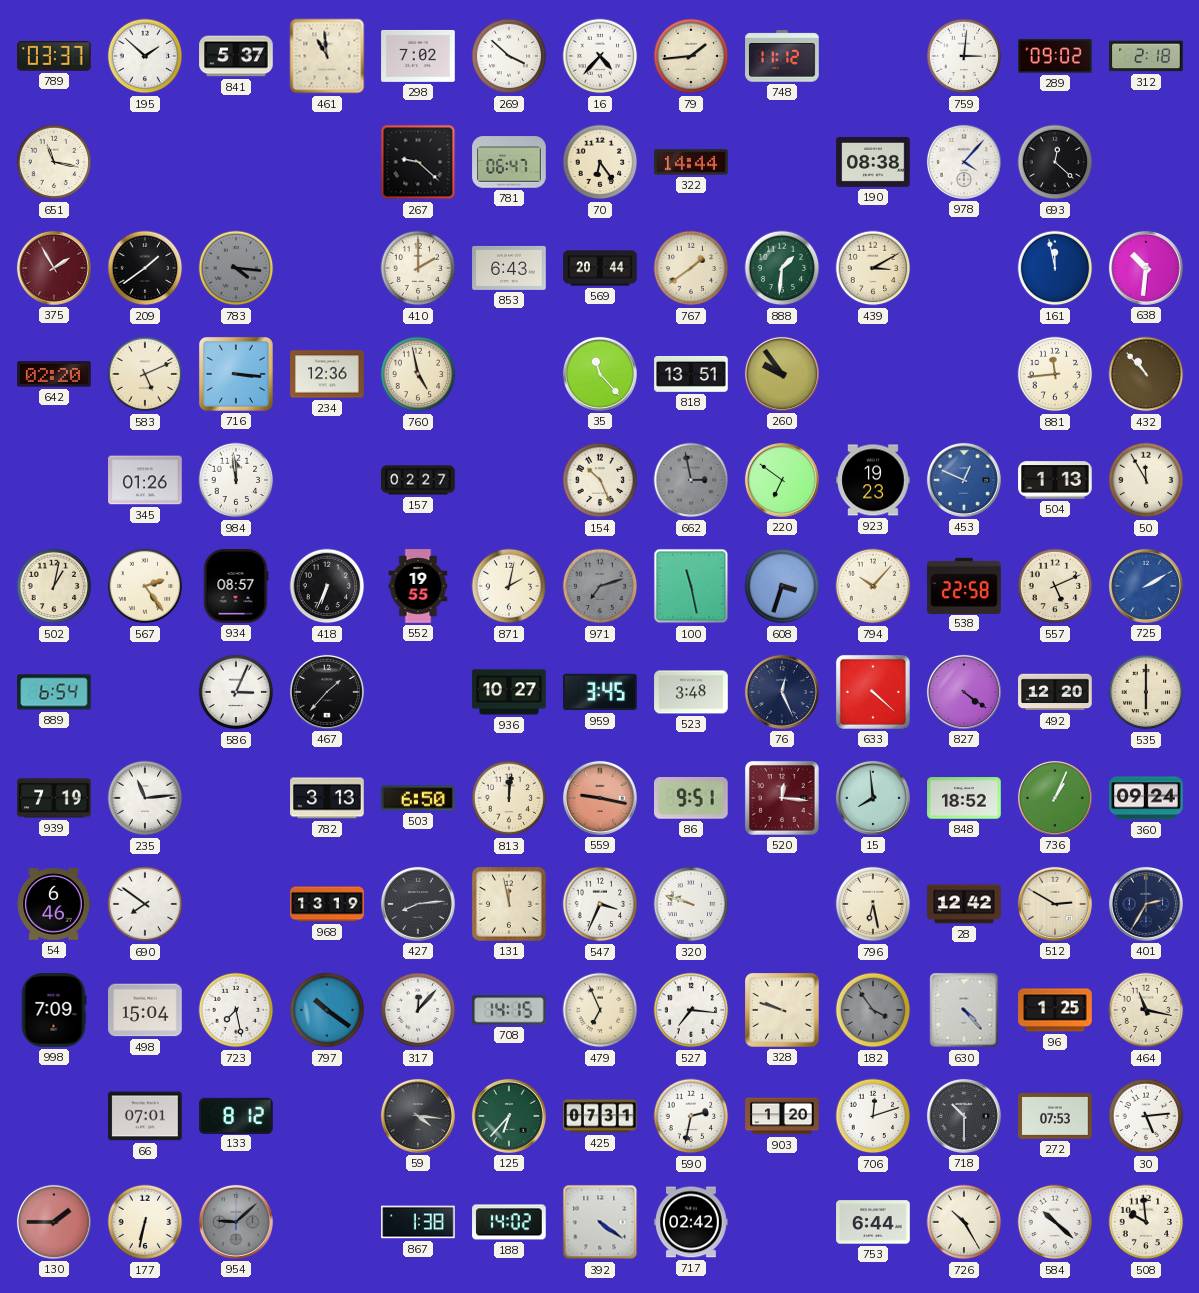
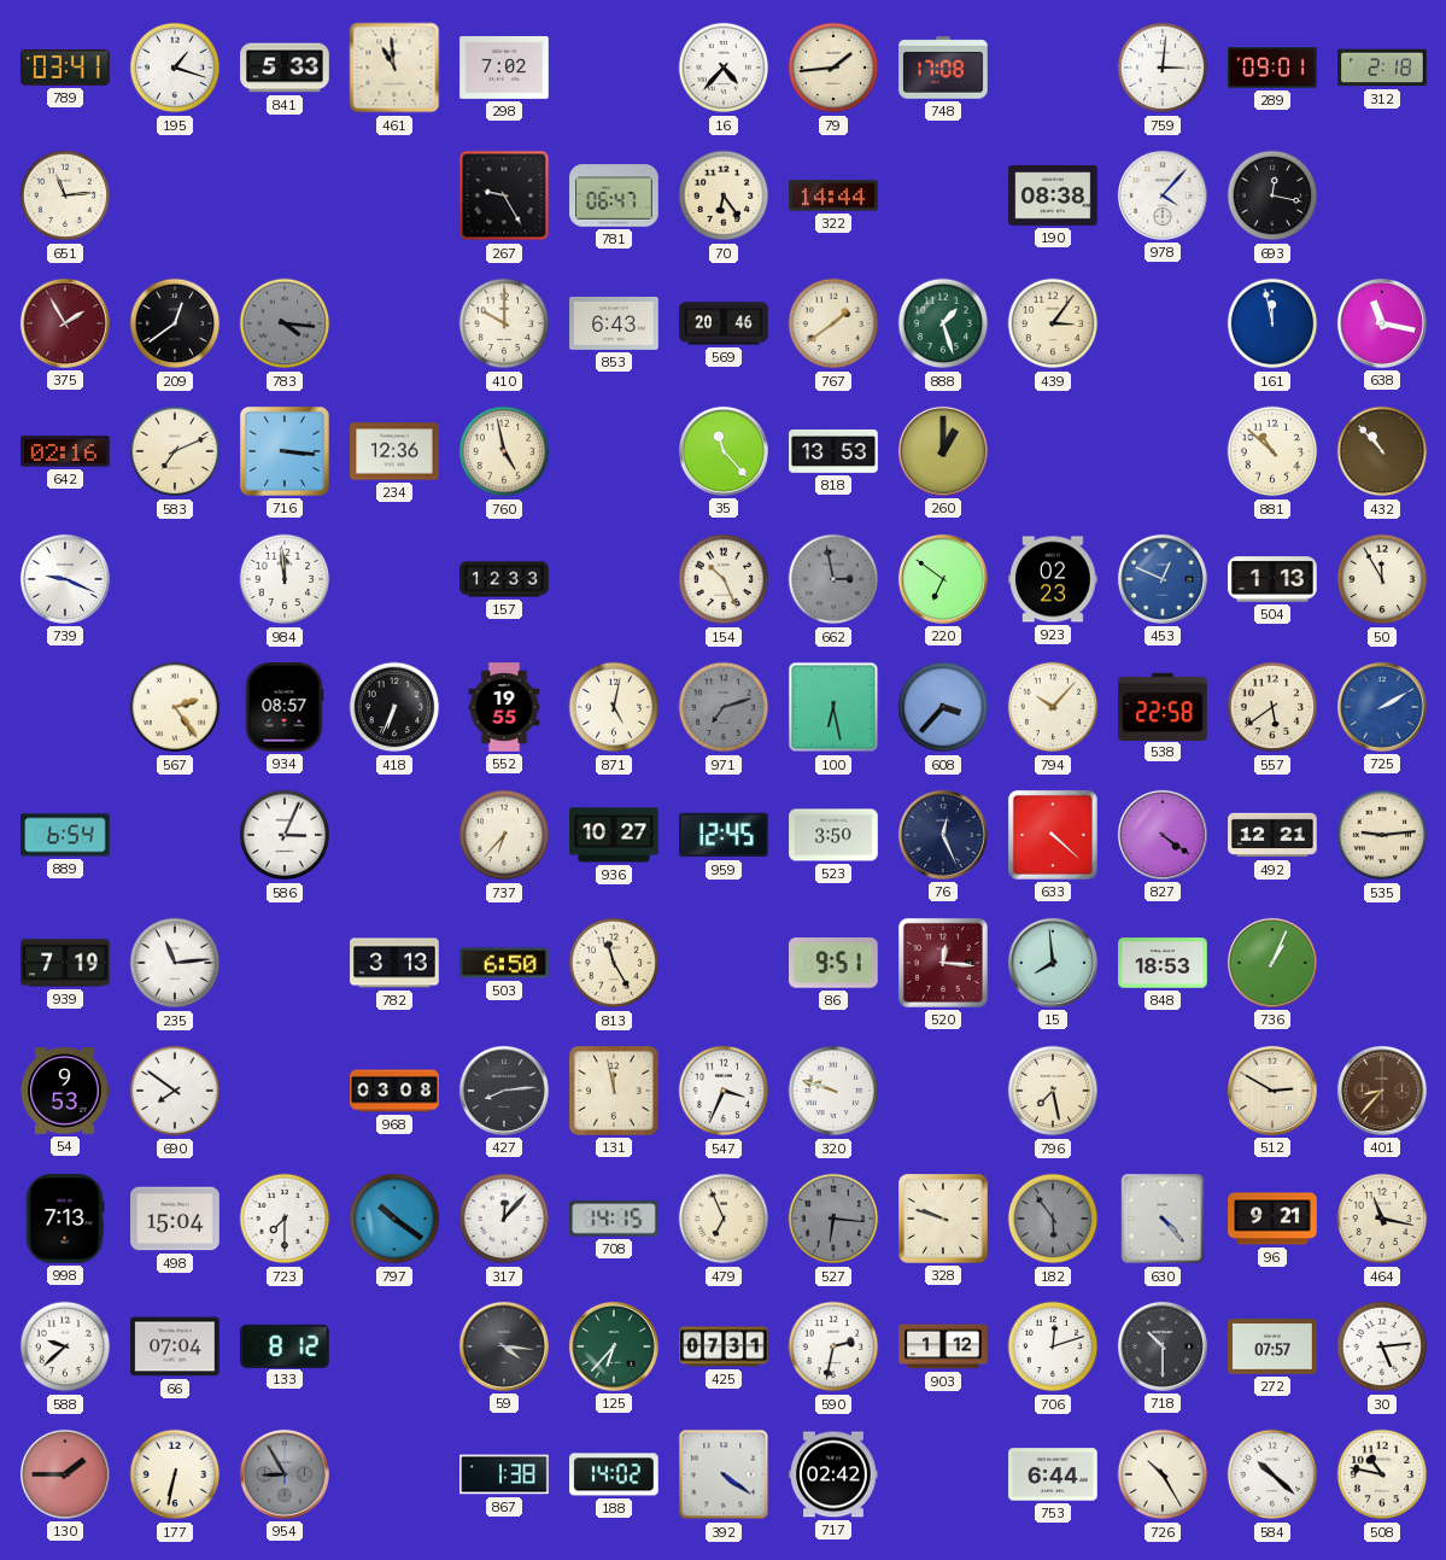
789: 03:37 -> 03:41
195: 1:52 -> 1:18
841: 5:37 -> 5:33
269: 3:52 -> none
748: 11:12 -> 17:08
289: 09:02 -> 09:01
651: 11:17 -> 11:14
267: 9:22 -> 9:25
693: 12:22 -> 12:17
209: 1:39 -> 12:39
410: 2:00 -> 10:00
569: 20:44 -> 20:46
888: 1:31 -> 1:27
439: 3:10 -> 3:06
638: 10:31 -> 11:17
642: 02:20 -> 02:16
583: 5:11 -> 7:11
818: 13:51 -> 13:53
260: 9:54 -> 1:00
881: 11:44 -> 10:52
739: none -> 9:19
345: 01:26 -> none
157: 02:27 -> 12:33
923: 19:23 -> 02:23
502: 1:02 -> none
871: 2:02 -> 5:02
100: 11:28 -> 6:28
608: 3:33 -> 3:37
557: 5:11 -> 5:39
467: 1:37 -> none
737: none -> 6:37
959: 3:45 -> 12:45
523: 3:48 -> 3:50
492: 12:20 -> 12:21
535: 6:00 -> 9:14
813: 12:01 -> 11:25
559: 9:17 -> none
848: 18:52 -> 18:53
360: 09:24 -> none
54: 6:46 -> 9:53
968: 13:19 -> 03:08
796: 6:28 -> 7:28
28: 12:42 -> none
401: 2:35 -> 8:37
401 dial: navy -> brown
998: 7:09 -> 7:13
723: 7:28 -> 7:30
527: 7:16 -> 6:16
527 dial: white -> grey
182: 3:54 -> 5:54
96: 1:25 -> 9:21
588: none -> 9:38
66: 07:01 -> 07:04
903: 1:20 -> 1:12
272: 07:53 -> 07:57
954: 9:08 -> 8:55
508: 9:59 -> 10:47
